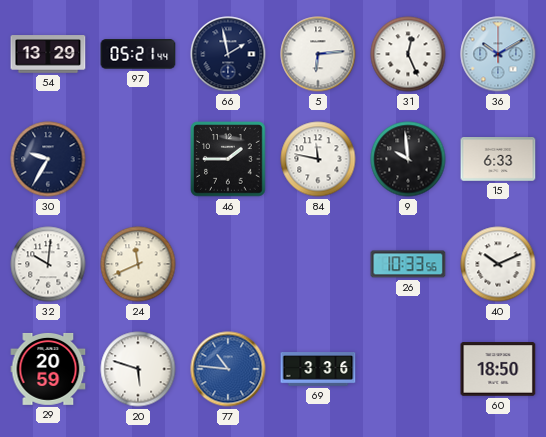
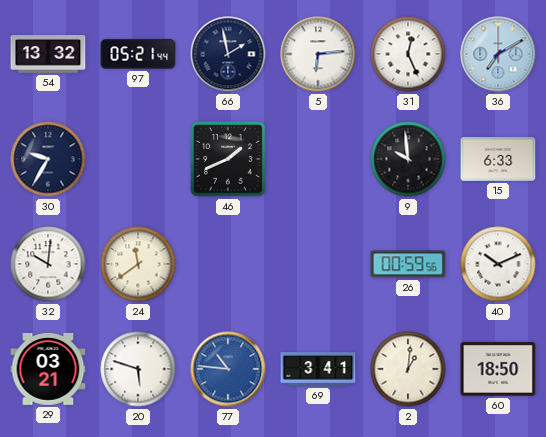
54: 13:29 -> 13:32
36: 10:10 -> 7:10
46: 1:45 -> 1:41
84: 11:47 -> none
24: 11:41 -> 11:39
26: 10:33 -> 00:59
29: 20:59 -> 03:21
69: 3:36 -> 3:41
2: none -> 1:01
